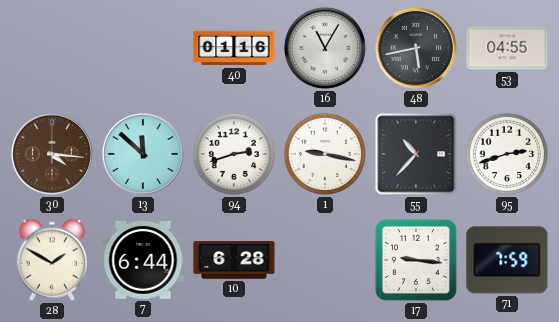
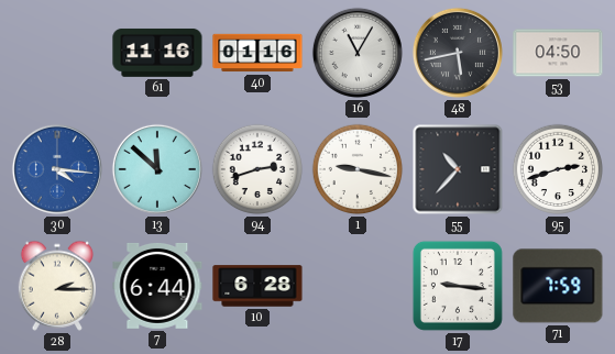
61: none -> 11:16
53: 04:55 -> 04:50
30 dial: brown -> blue
28: 1:50 -> 2:15
